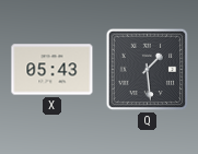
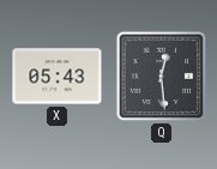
Q: 1:29 -> 12:29
